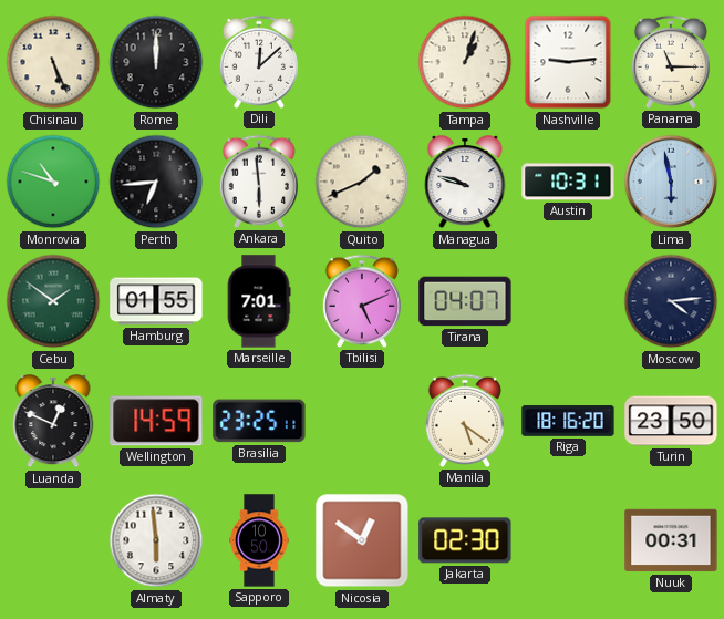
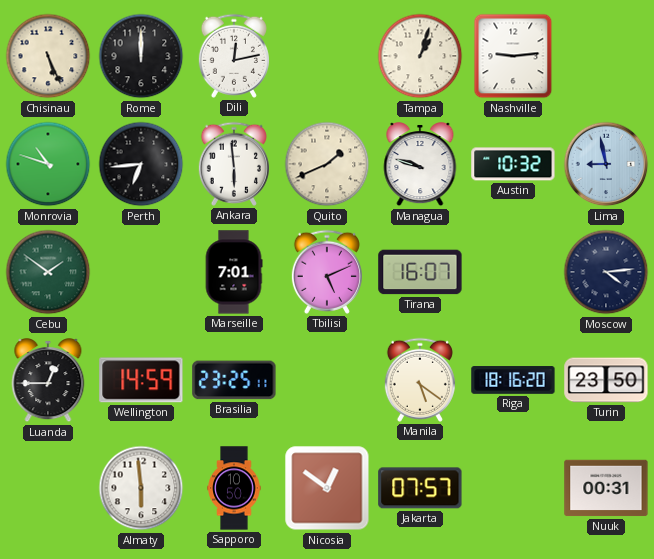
Dili: 12:08 -> 12:13
Panama: 11:15 -> none
Austin: 10:31 -> 10:32
Lima: 5:58 -> 8:58
Hamburg: 01:55 -> none
Tirana: 04:07 -> 16:07
Luanda: 12:49 -> 12:45
Jakarta: 02:30 -> 07:57
